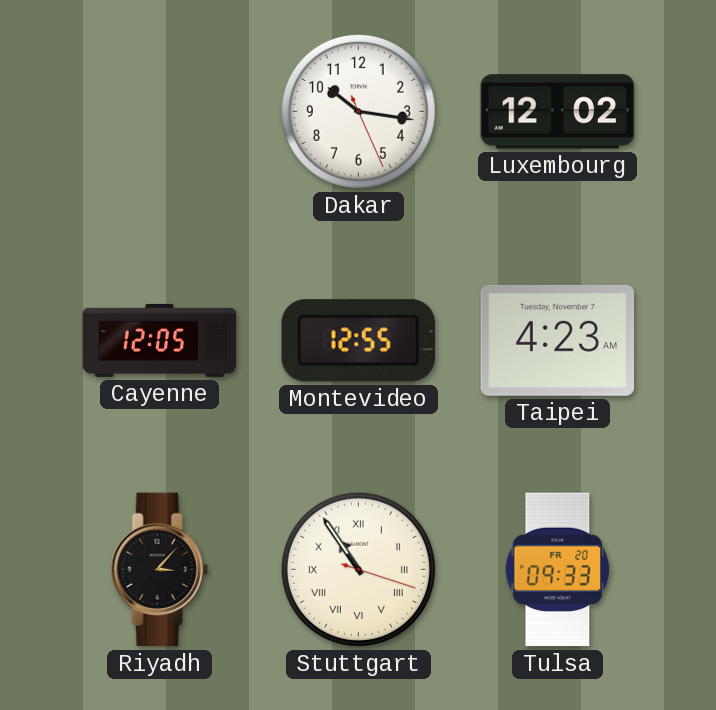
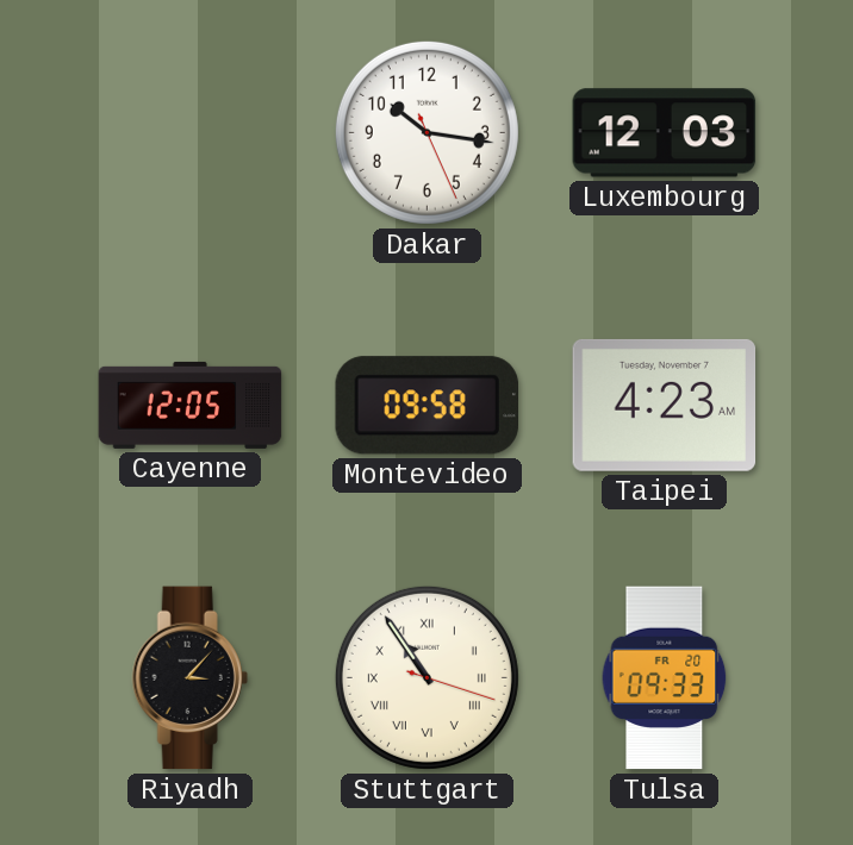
Luxembourg: 12:02 -> 12:03
Montevideo: 12:55 -> 09:58
